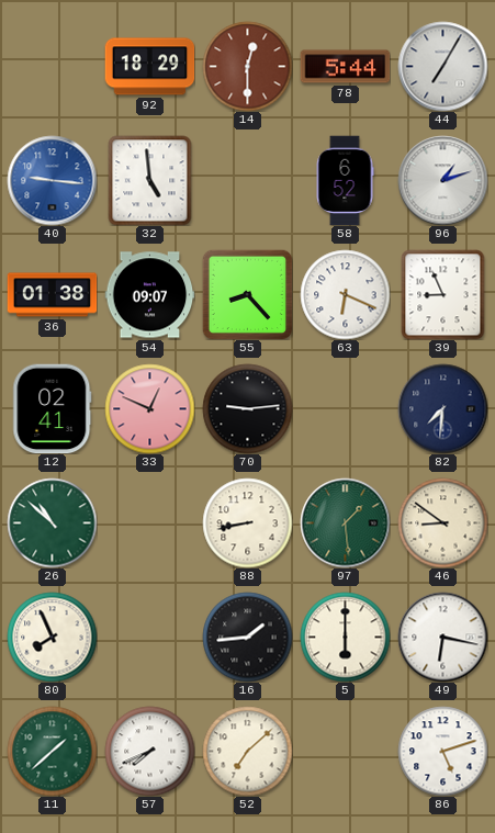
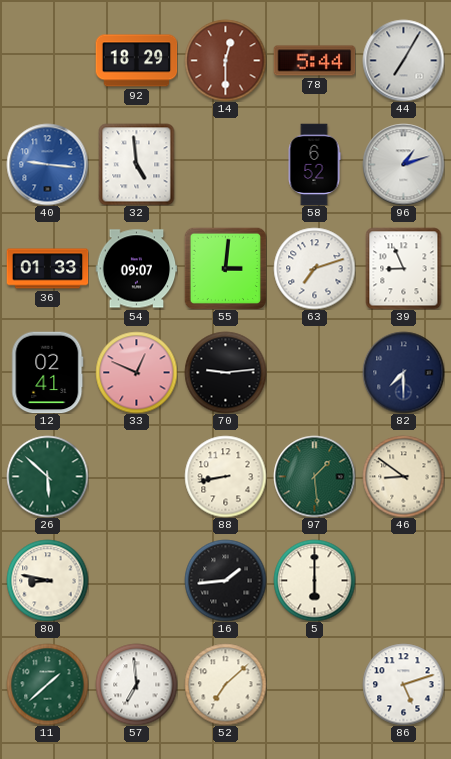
36: 01:38 -> 01:33
55: 8:23 -> 3:01
63: 6:19 -> 7:12
82: 7:31 -> 7:30
26: 10:52 -> 5:52
80: 7:56 -> 8:47
49: 6:17 -> none
57: 7:41 -> 6:59
